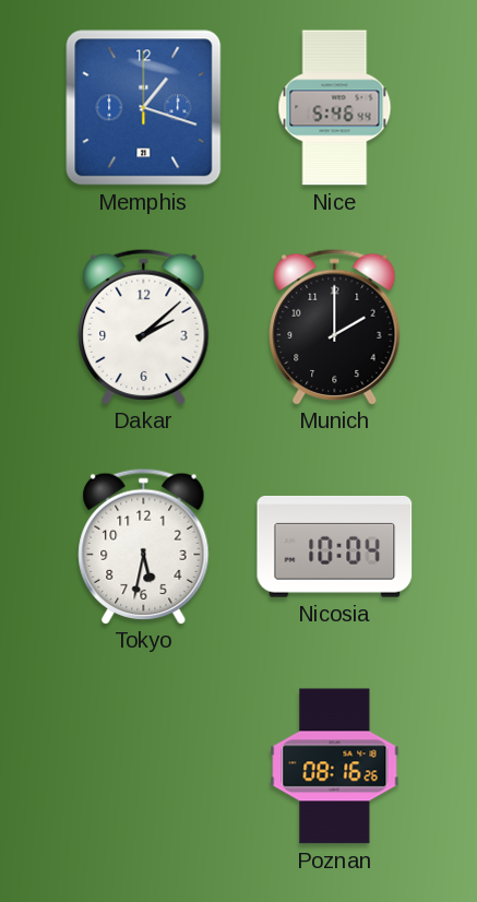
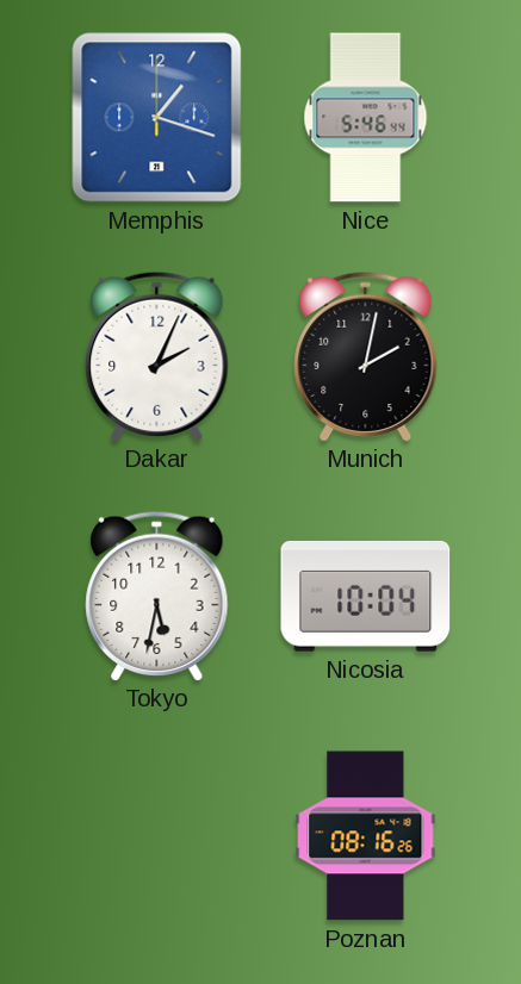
Dakar: 2:08 -> 2:04
Munich: 2:00 -> 2:02
